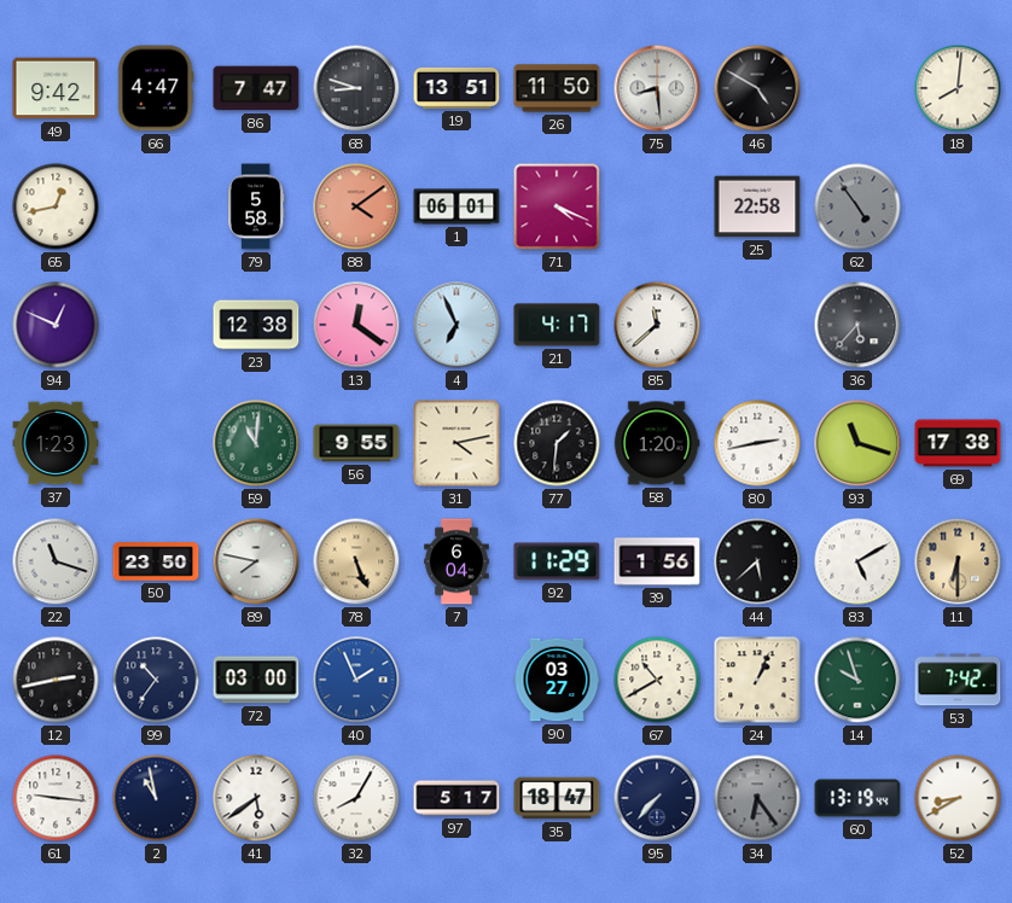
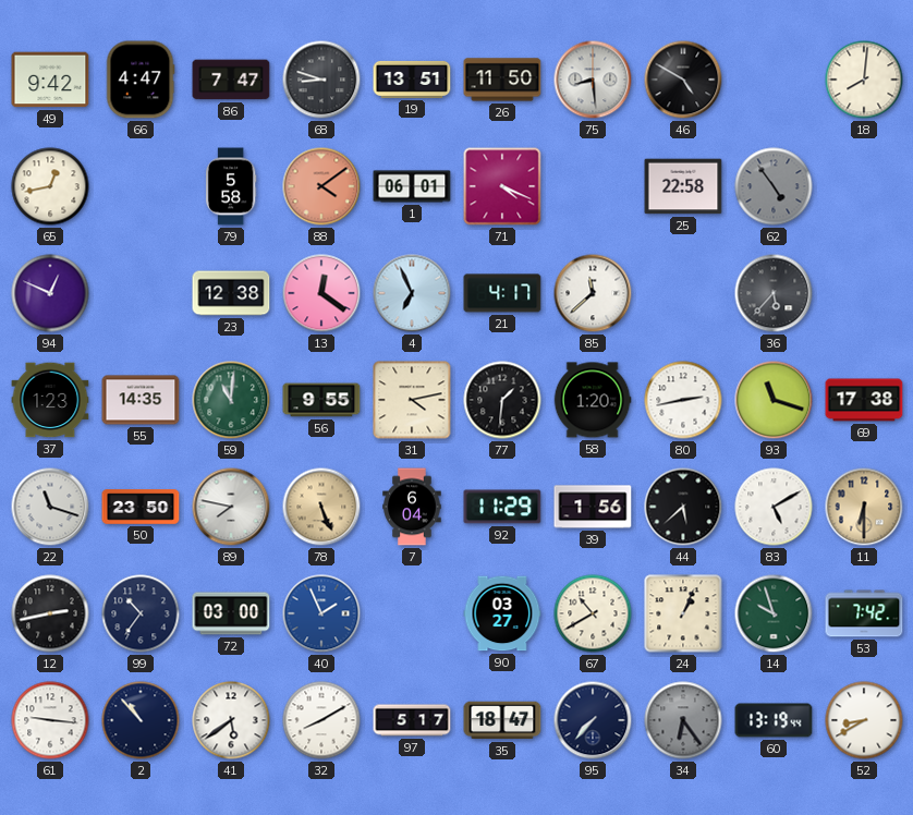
55: none -> 14:35
2: 10:58 -> 10:53
32: 8:05 -> 8:10
